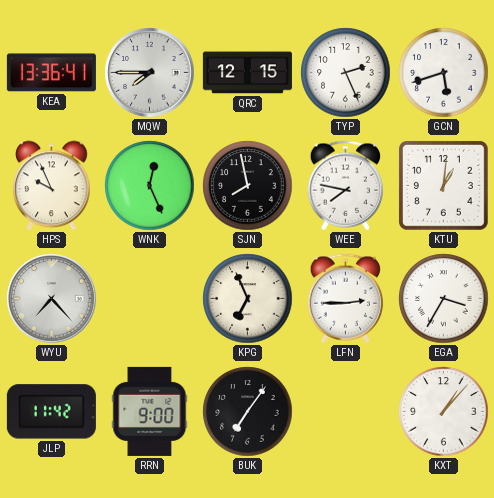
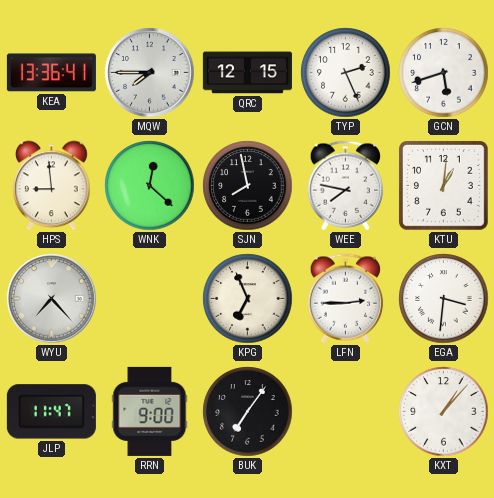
HPS: 9:56 -> 8:59
WNK: 12:26 -> 12:22
EGA: 3:35 -> 3:31
JLP: 11:42 -> 11:47
